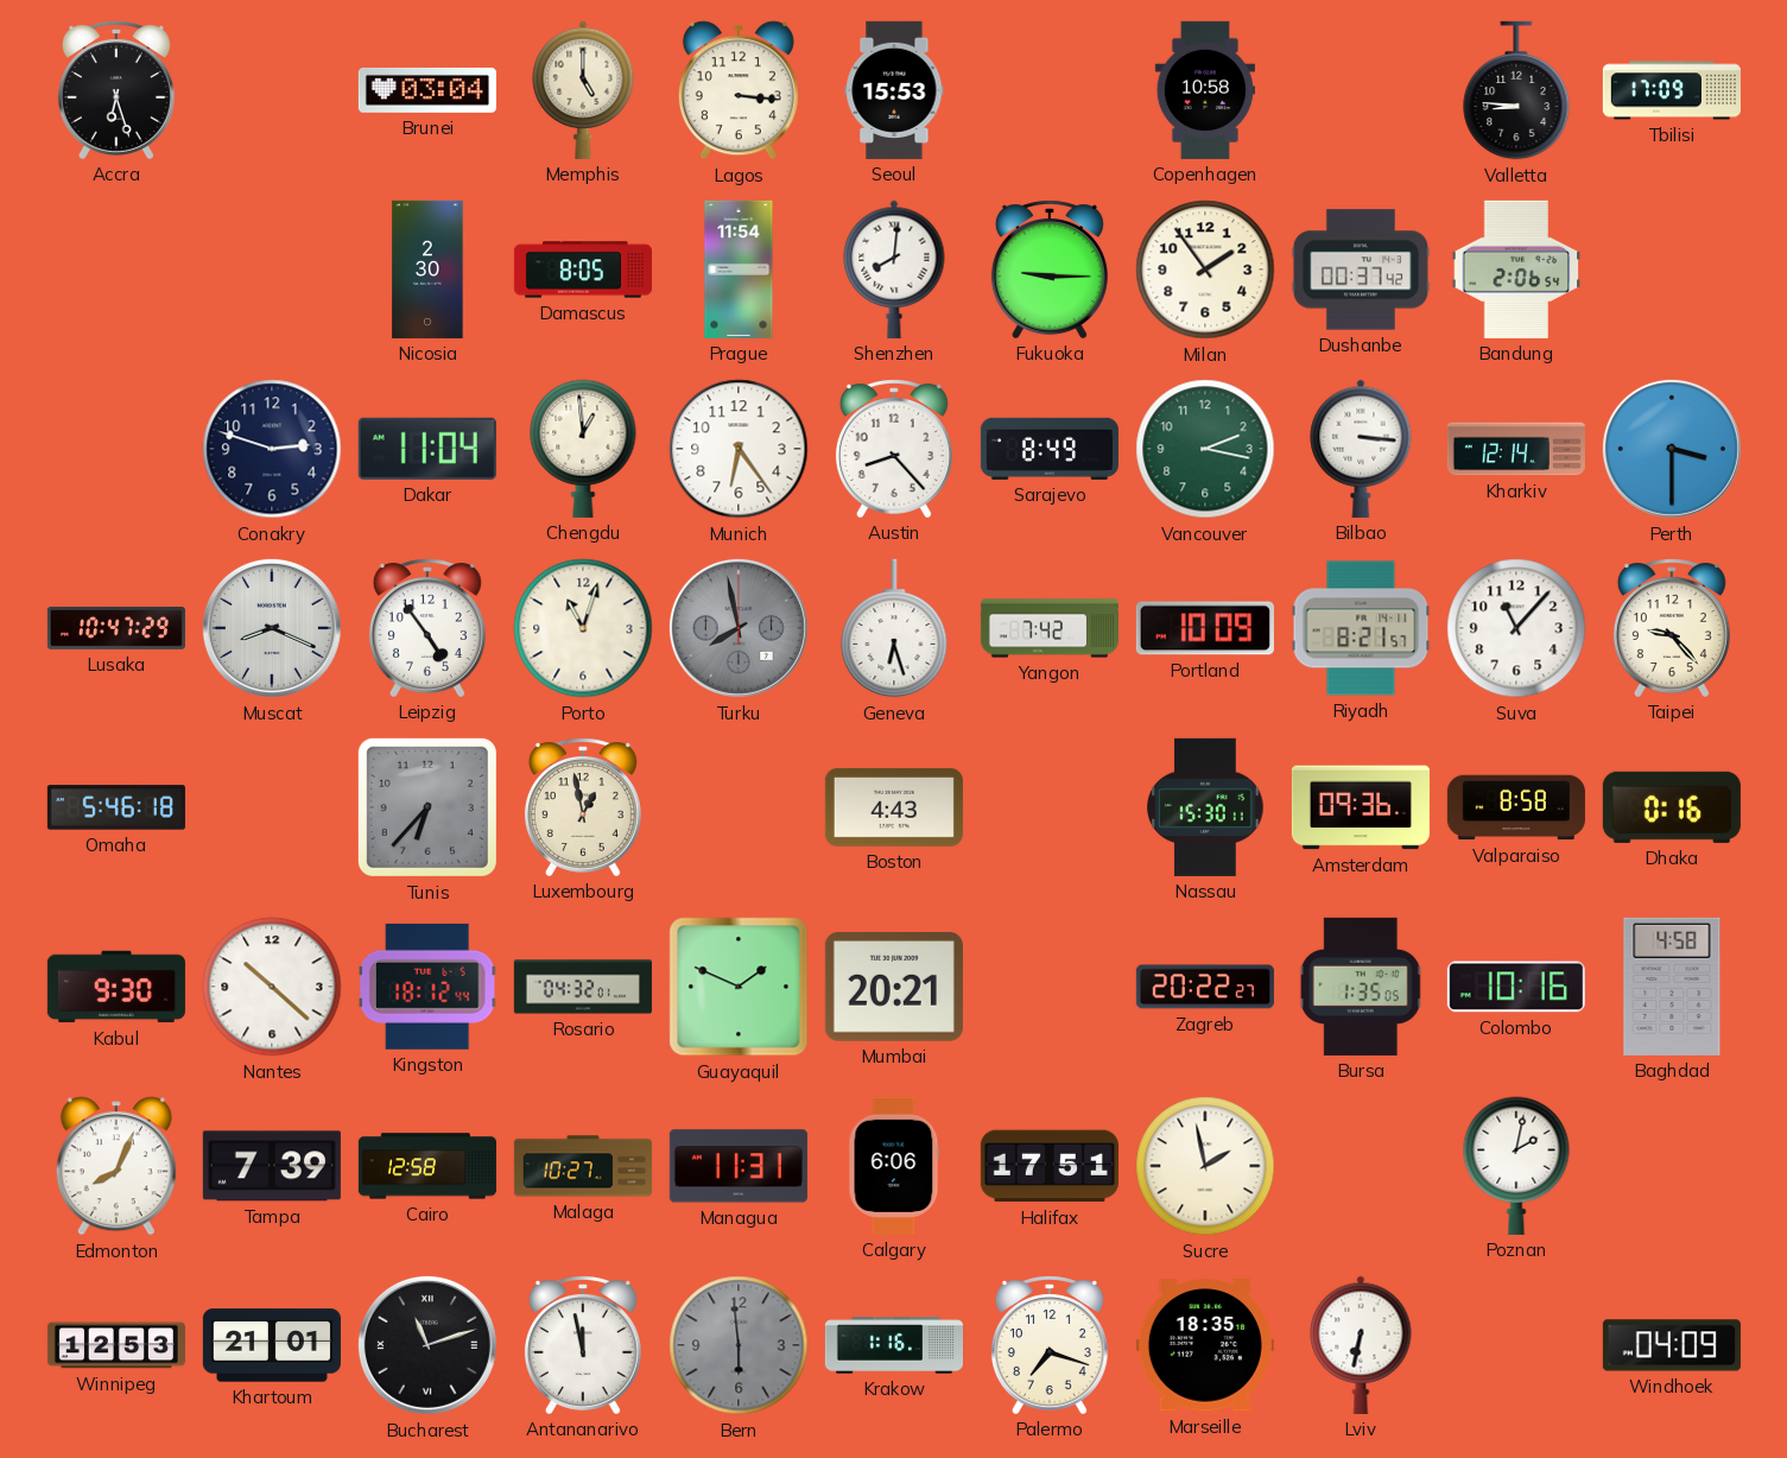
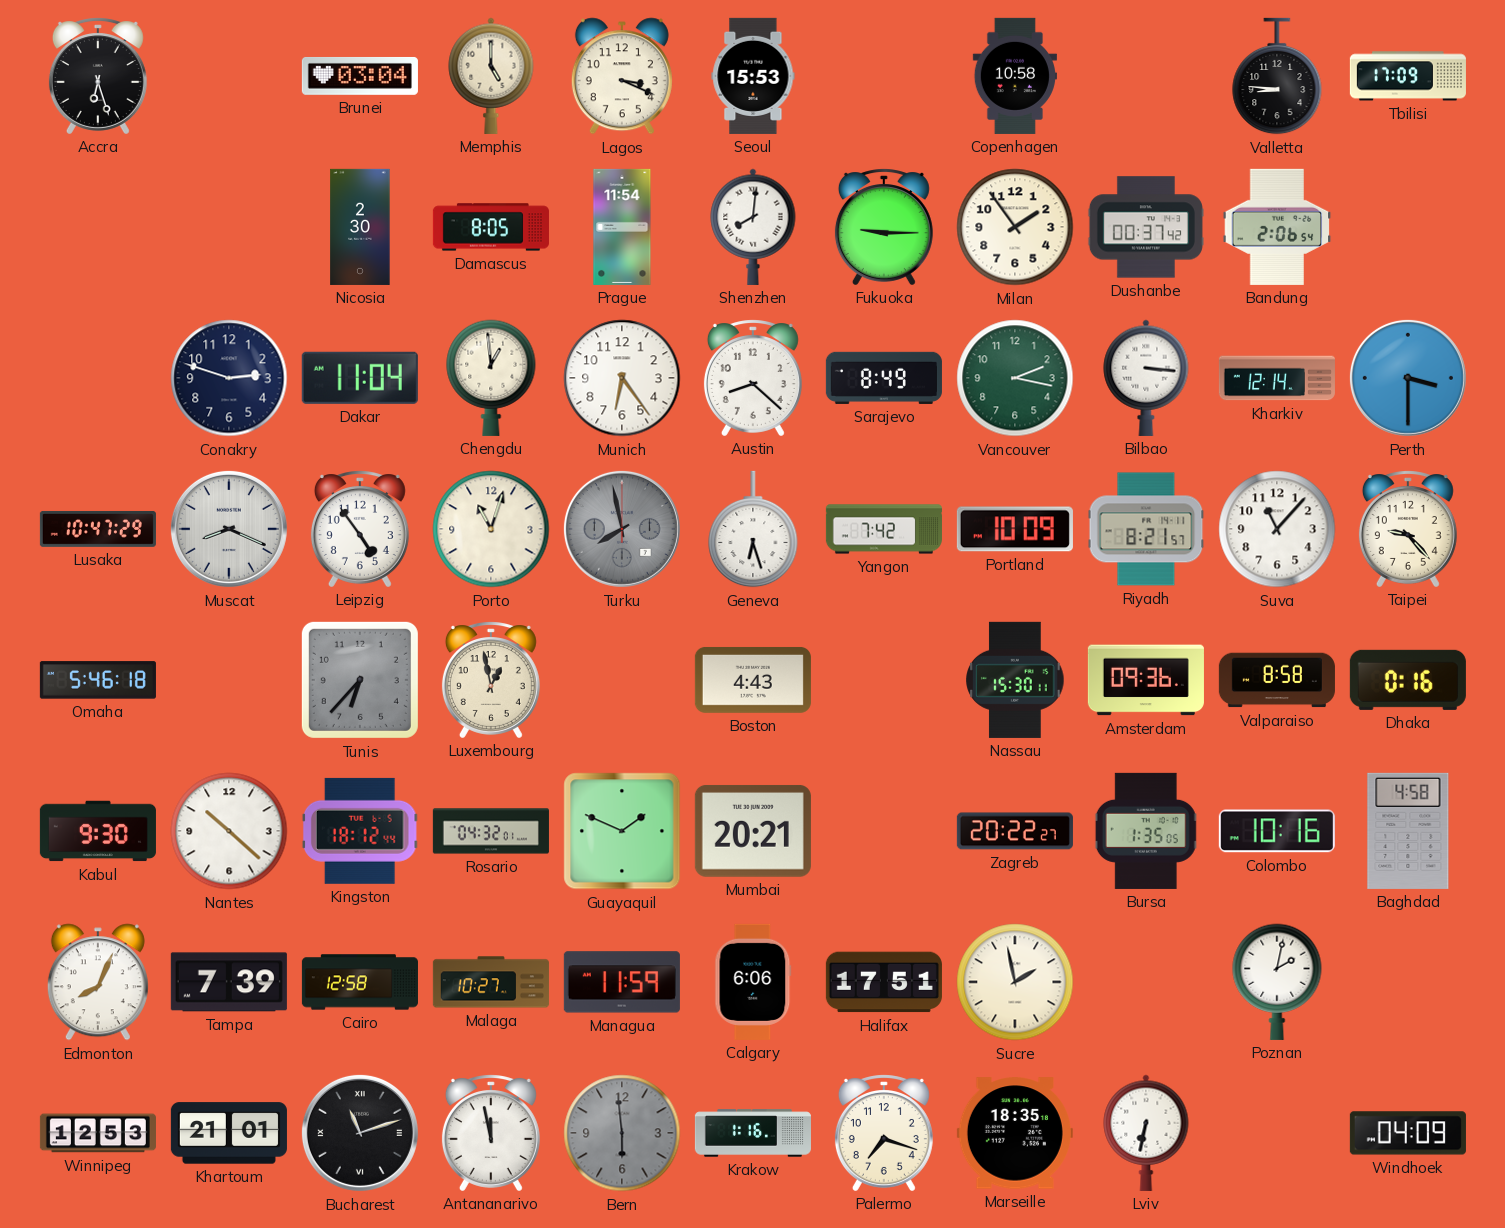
Lagos: 3:16 -> 3:19
Austin: 8:23 -> 8:22
Managua: 11:31 -> 11:59
